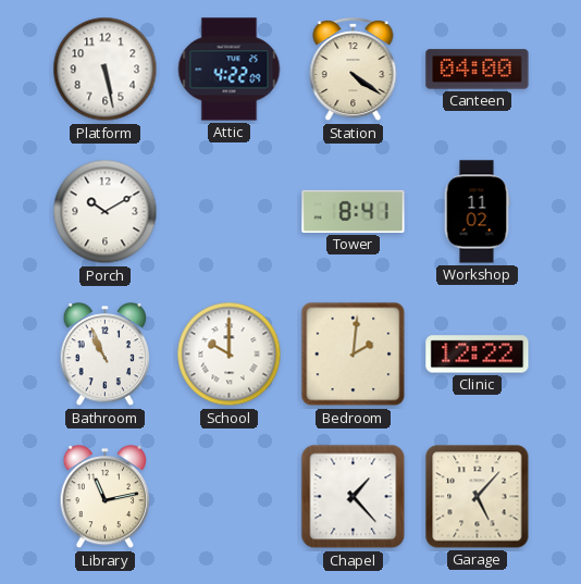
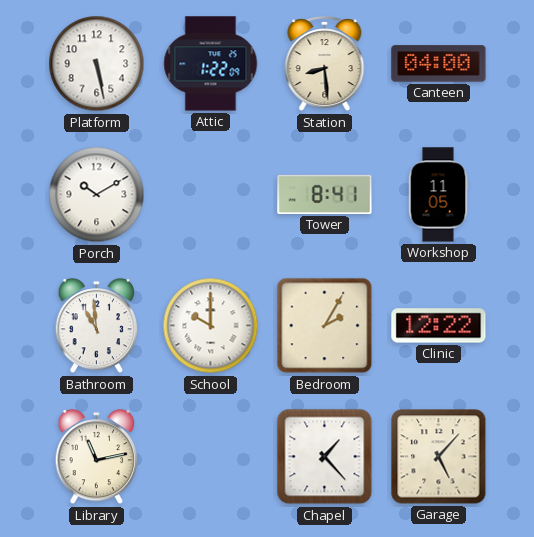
Attic: 4:22 -> 1:22
Station: 4:21 -> 8:29
Workshop: 11:02 -> 11:05
Bathroom: 10:56 -> 10:59
Bedroom: 2:01 -> 2:05
